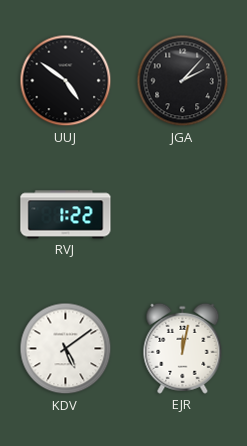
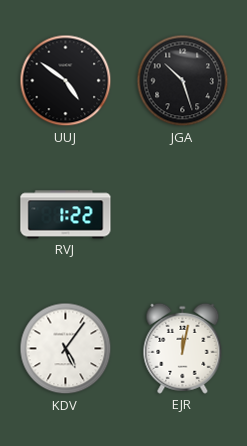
JGA: 2:07 -> 10:27
KDV: 5:09 -> 5:06
